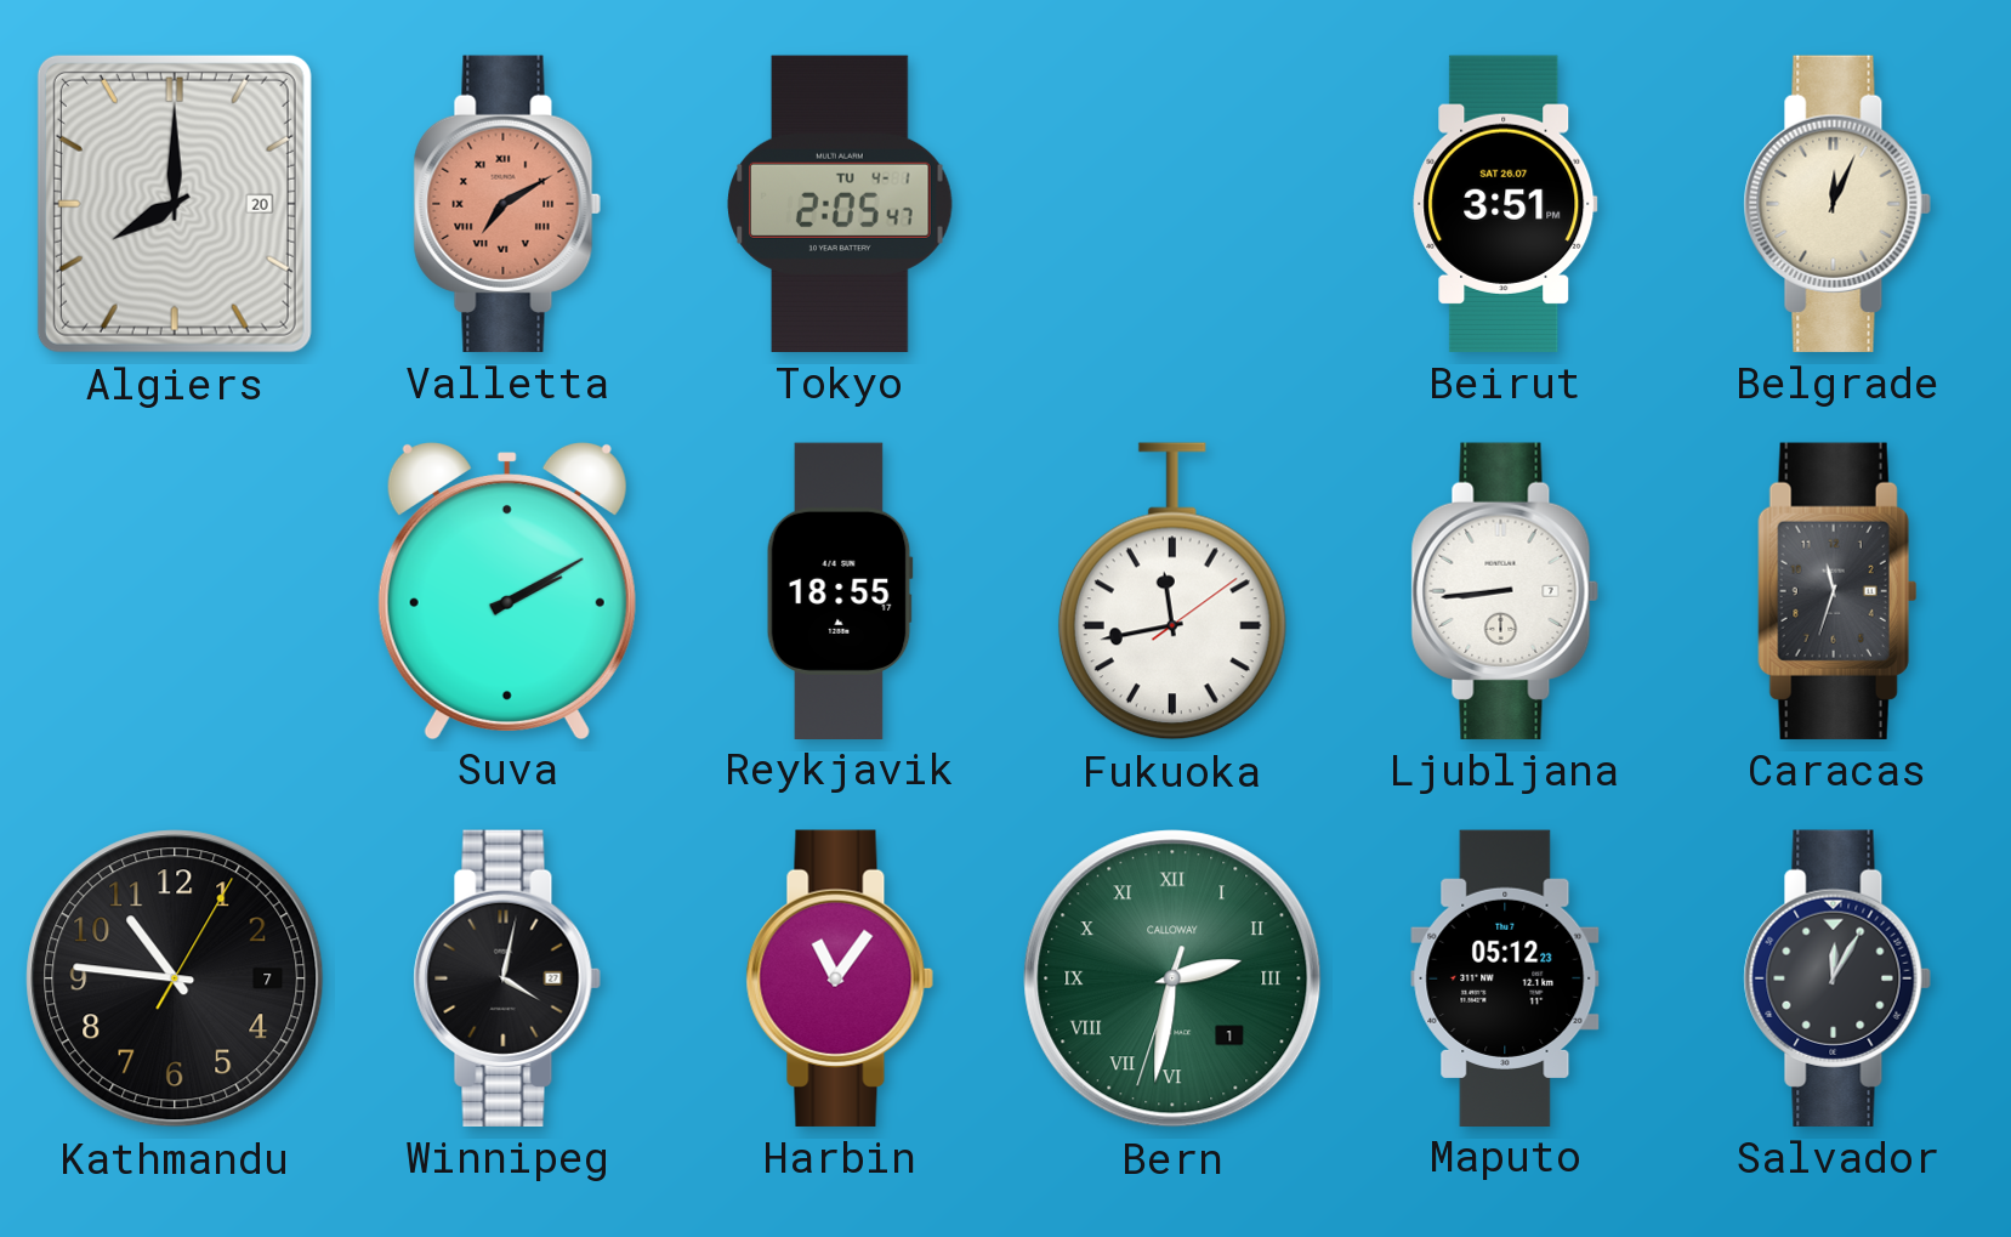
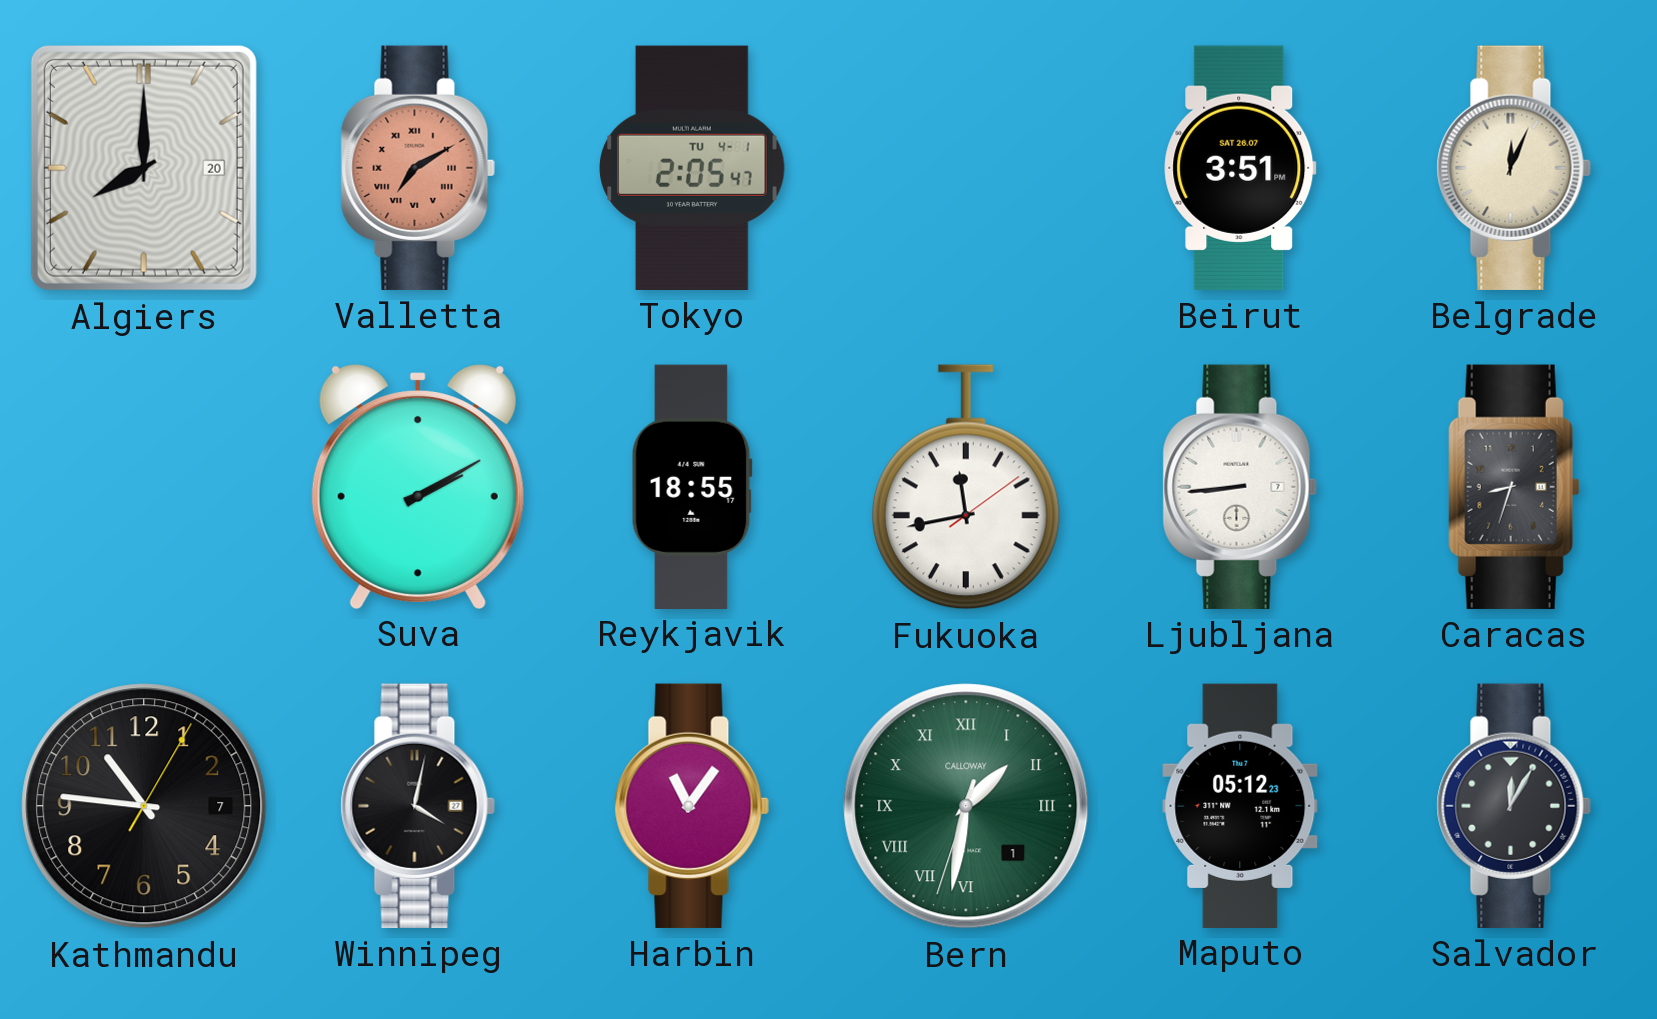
Caracas: 11:33 -> 8:33
Bern: 2:31 -> 1:31
